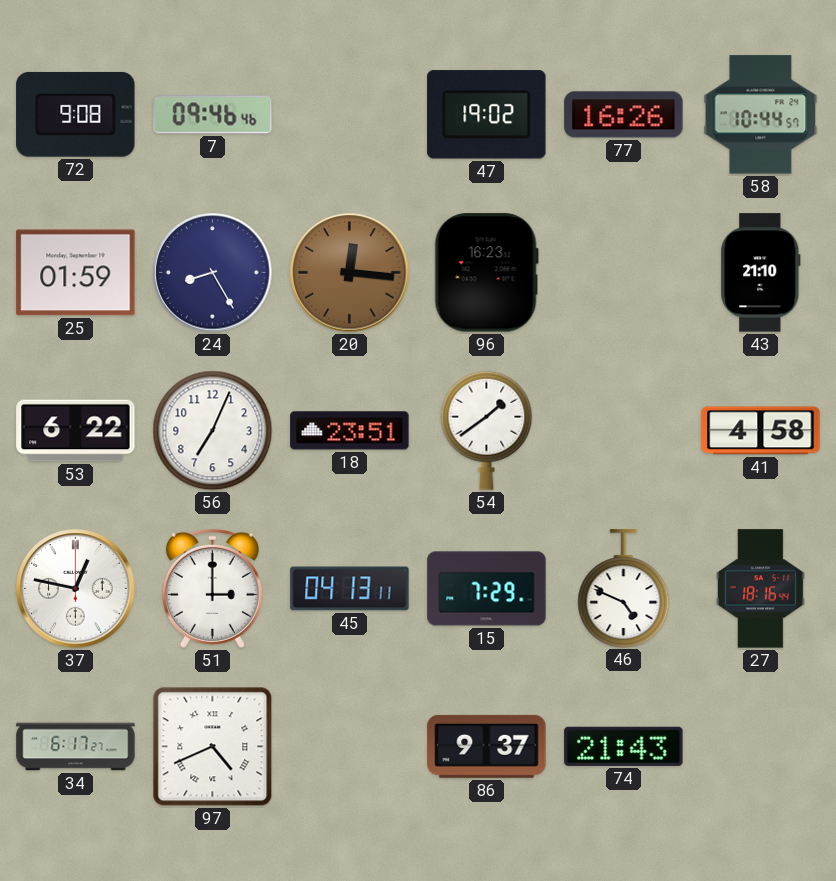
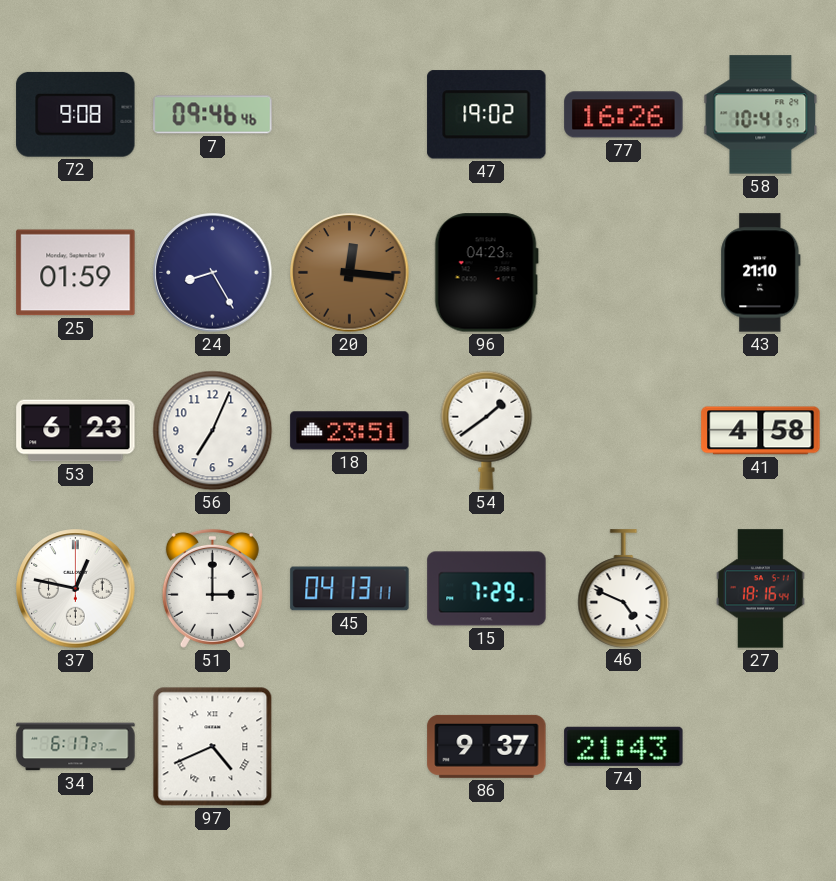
58: 10:44 -> 10:41
96: 16:23 -> 04:23
53: 6:22 -> 6:23
